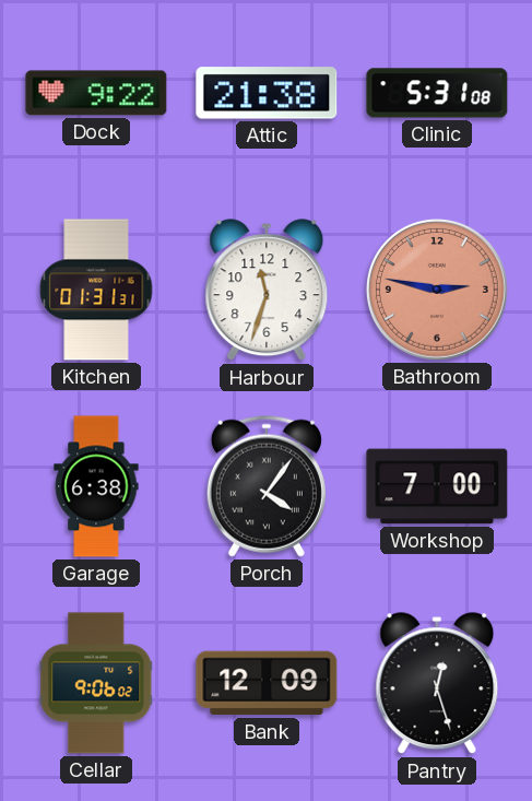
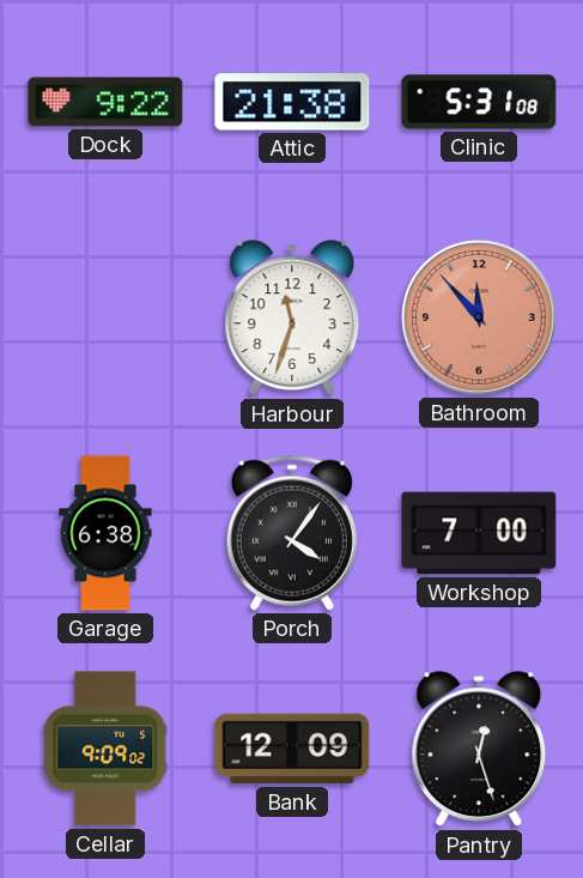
Kitchen: 01:31 -> none
Bathroom: 2:47 -> 11:53
Cellar: 9:06 -> 9:09
